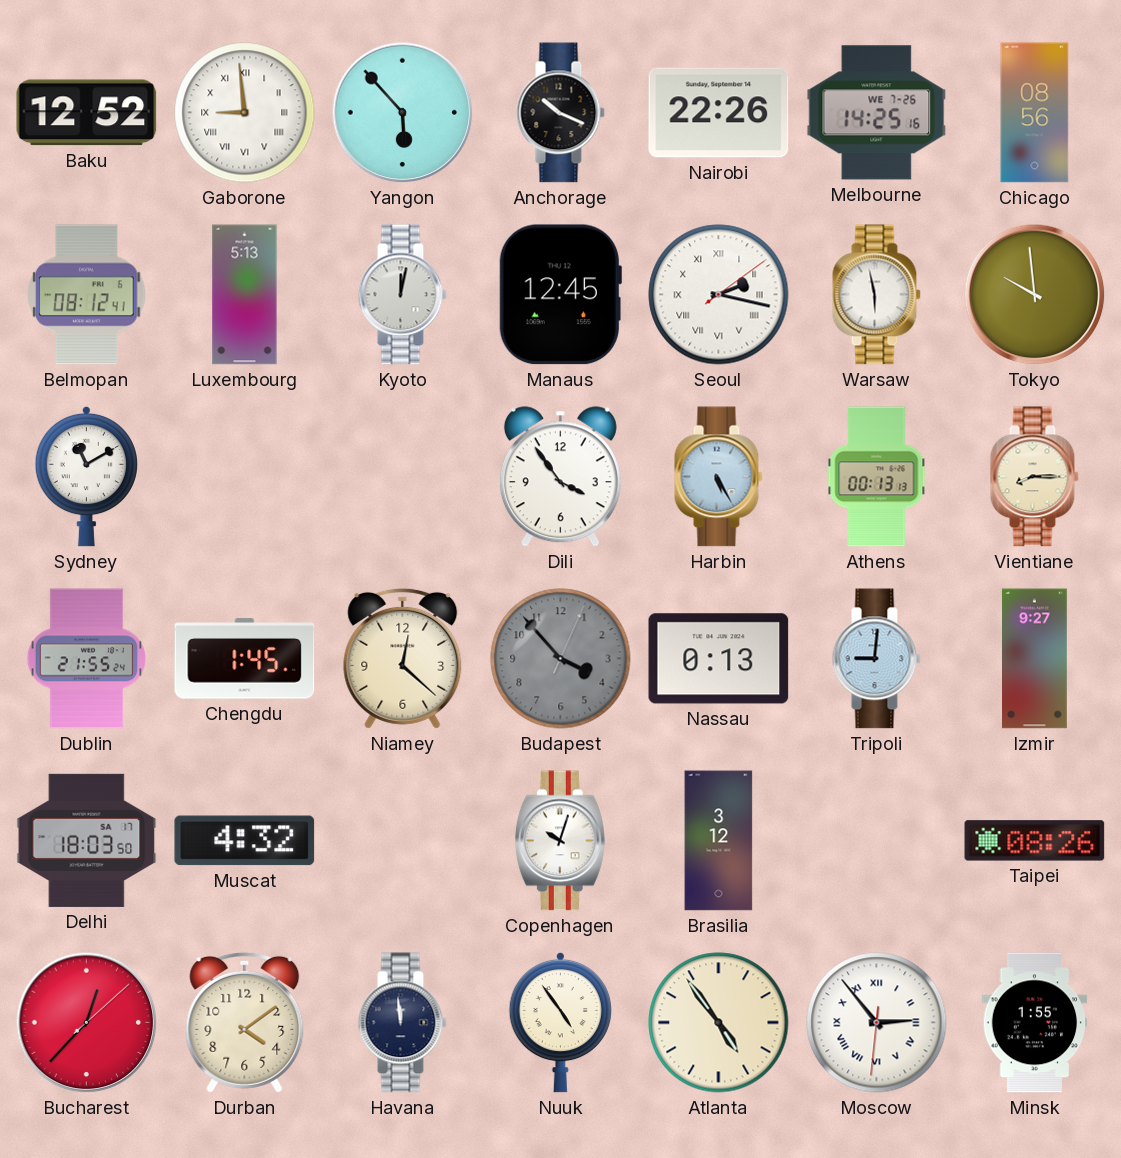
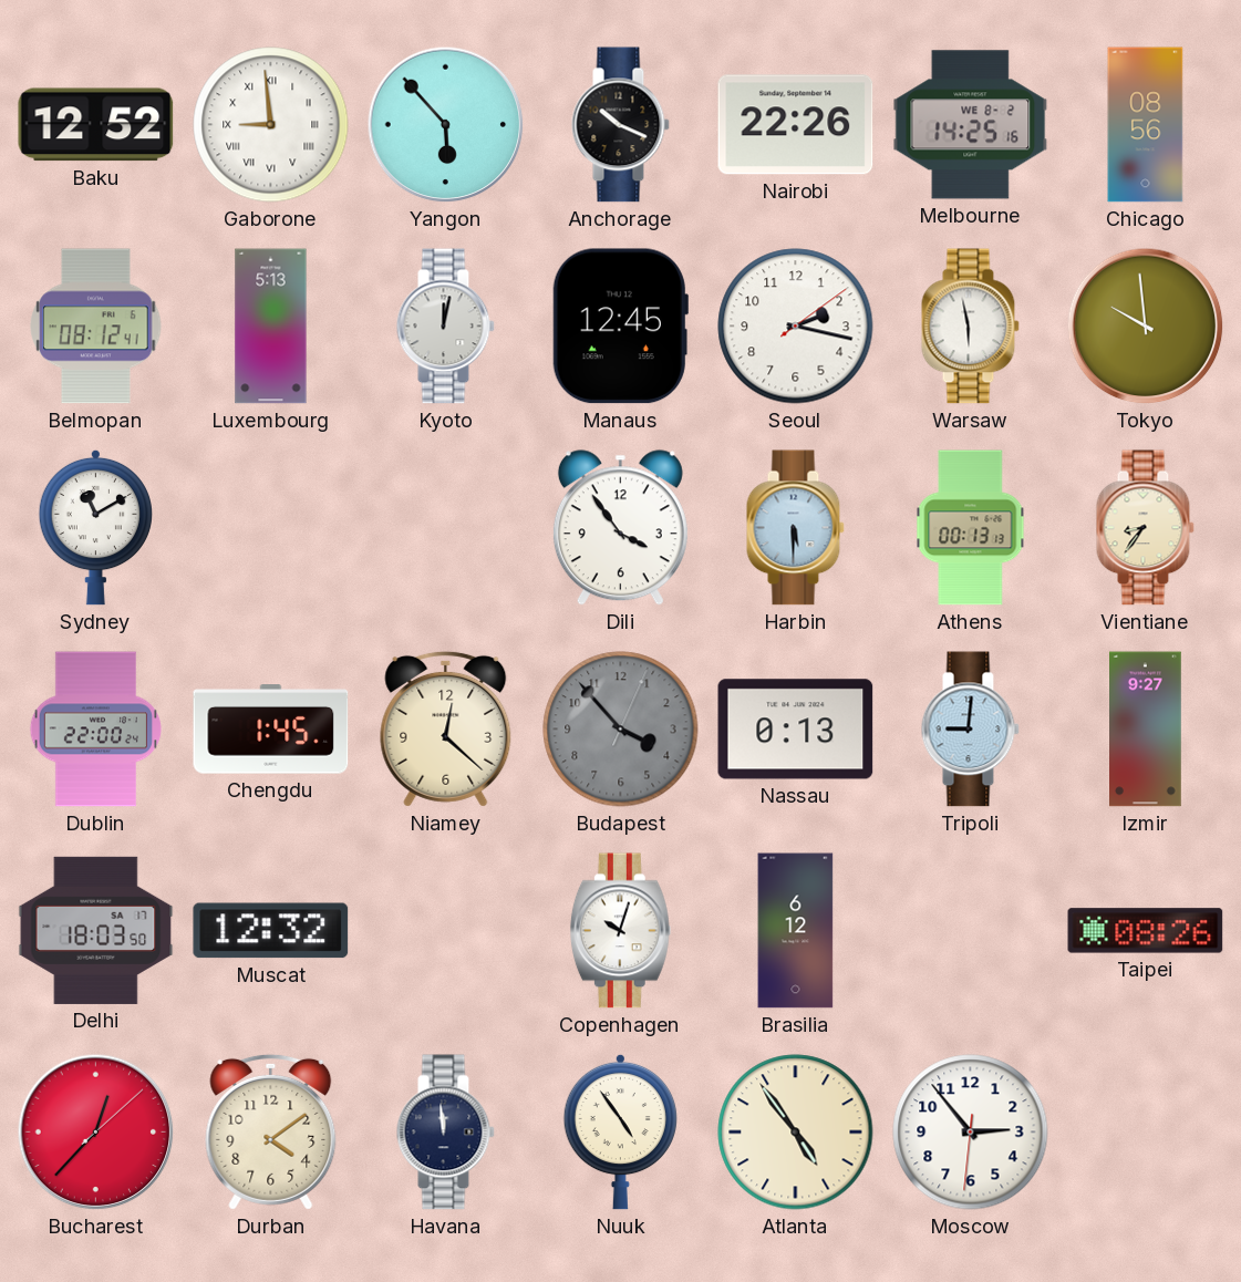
Melbourne date: WE 7-26 -> WE 8-2
Seoul numerals: Roman -> Arabic
Harbin: 5:25 -> 5:30
Vientiane: 8:15 -> 8:36
Dublin: 21:55 -> 22:00
Muscat: 4:32 -> 12:32
Brasilia: 3:12 -> 6:12
Moscow numerals: Roman -> Arabic
Minsk: 1:55 -> none
